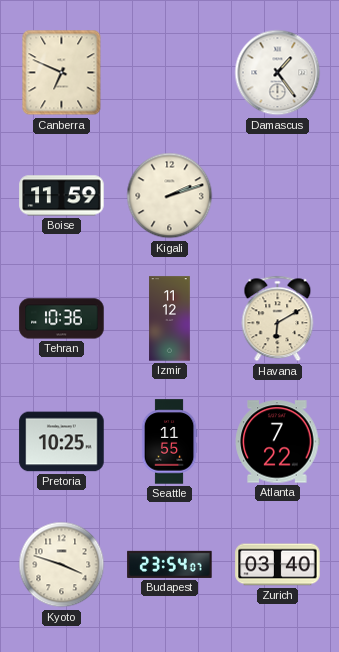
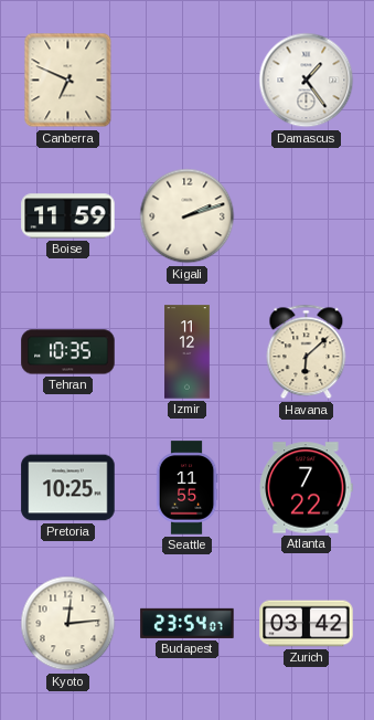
Tehran: 10:36 -> 10:35
Havana: 6:10 -> 6:08
Kyoto: 3:48 -> 12:14
Zurich: 03:40 -> 03:42
